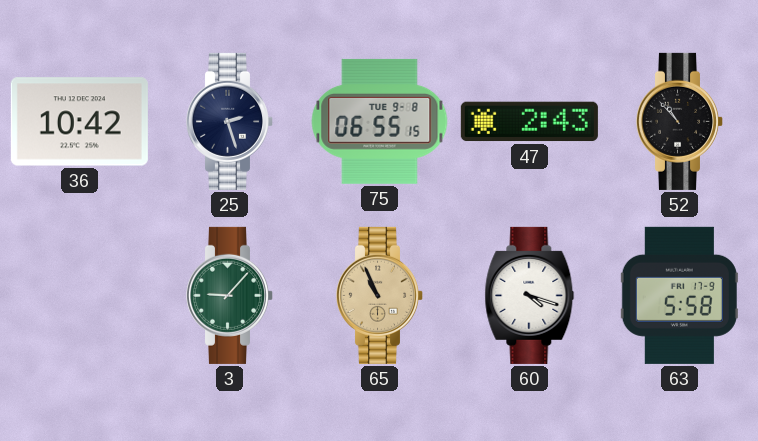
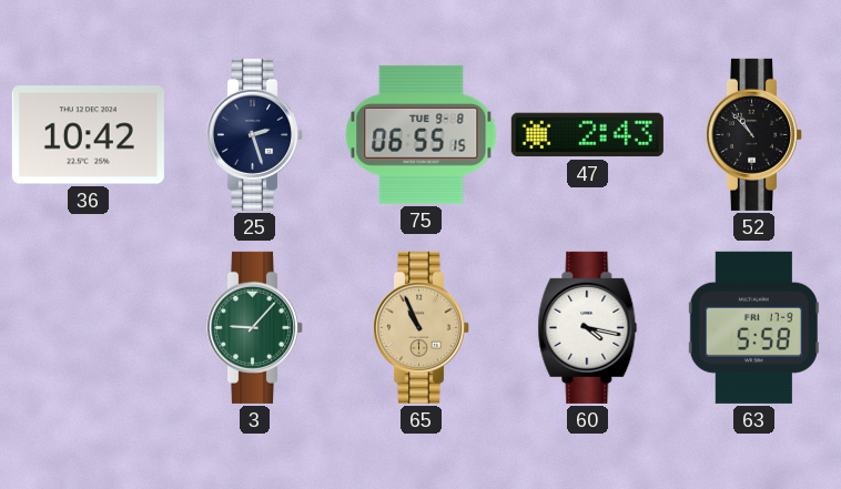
60: 4:18 -> 4:17
